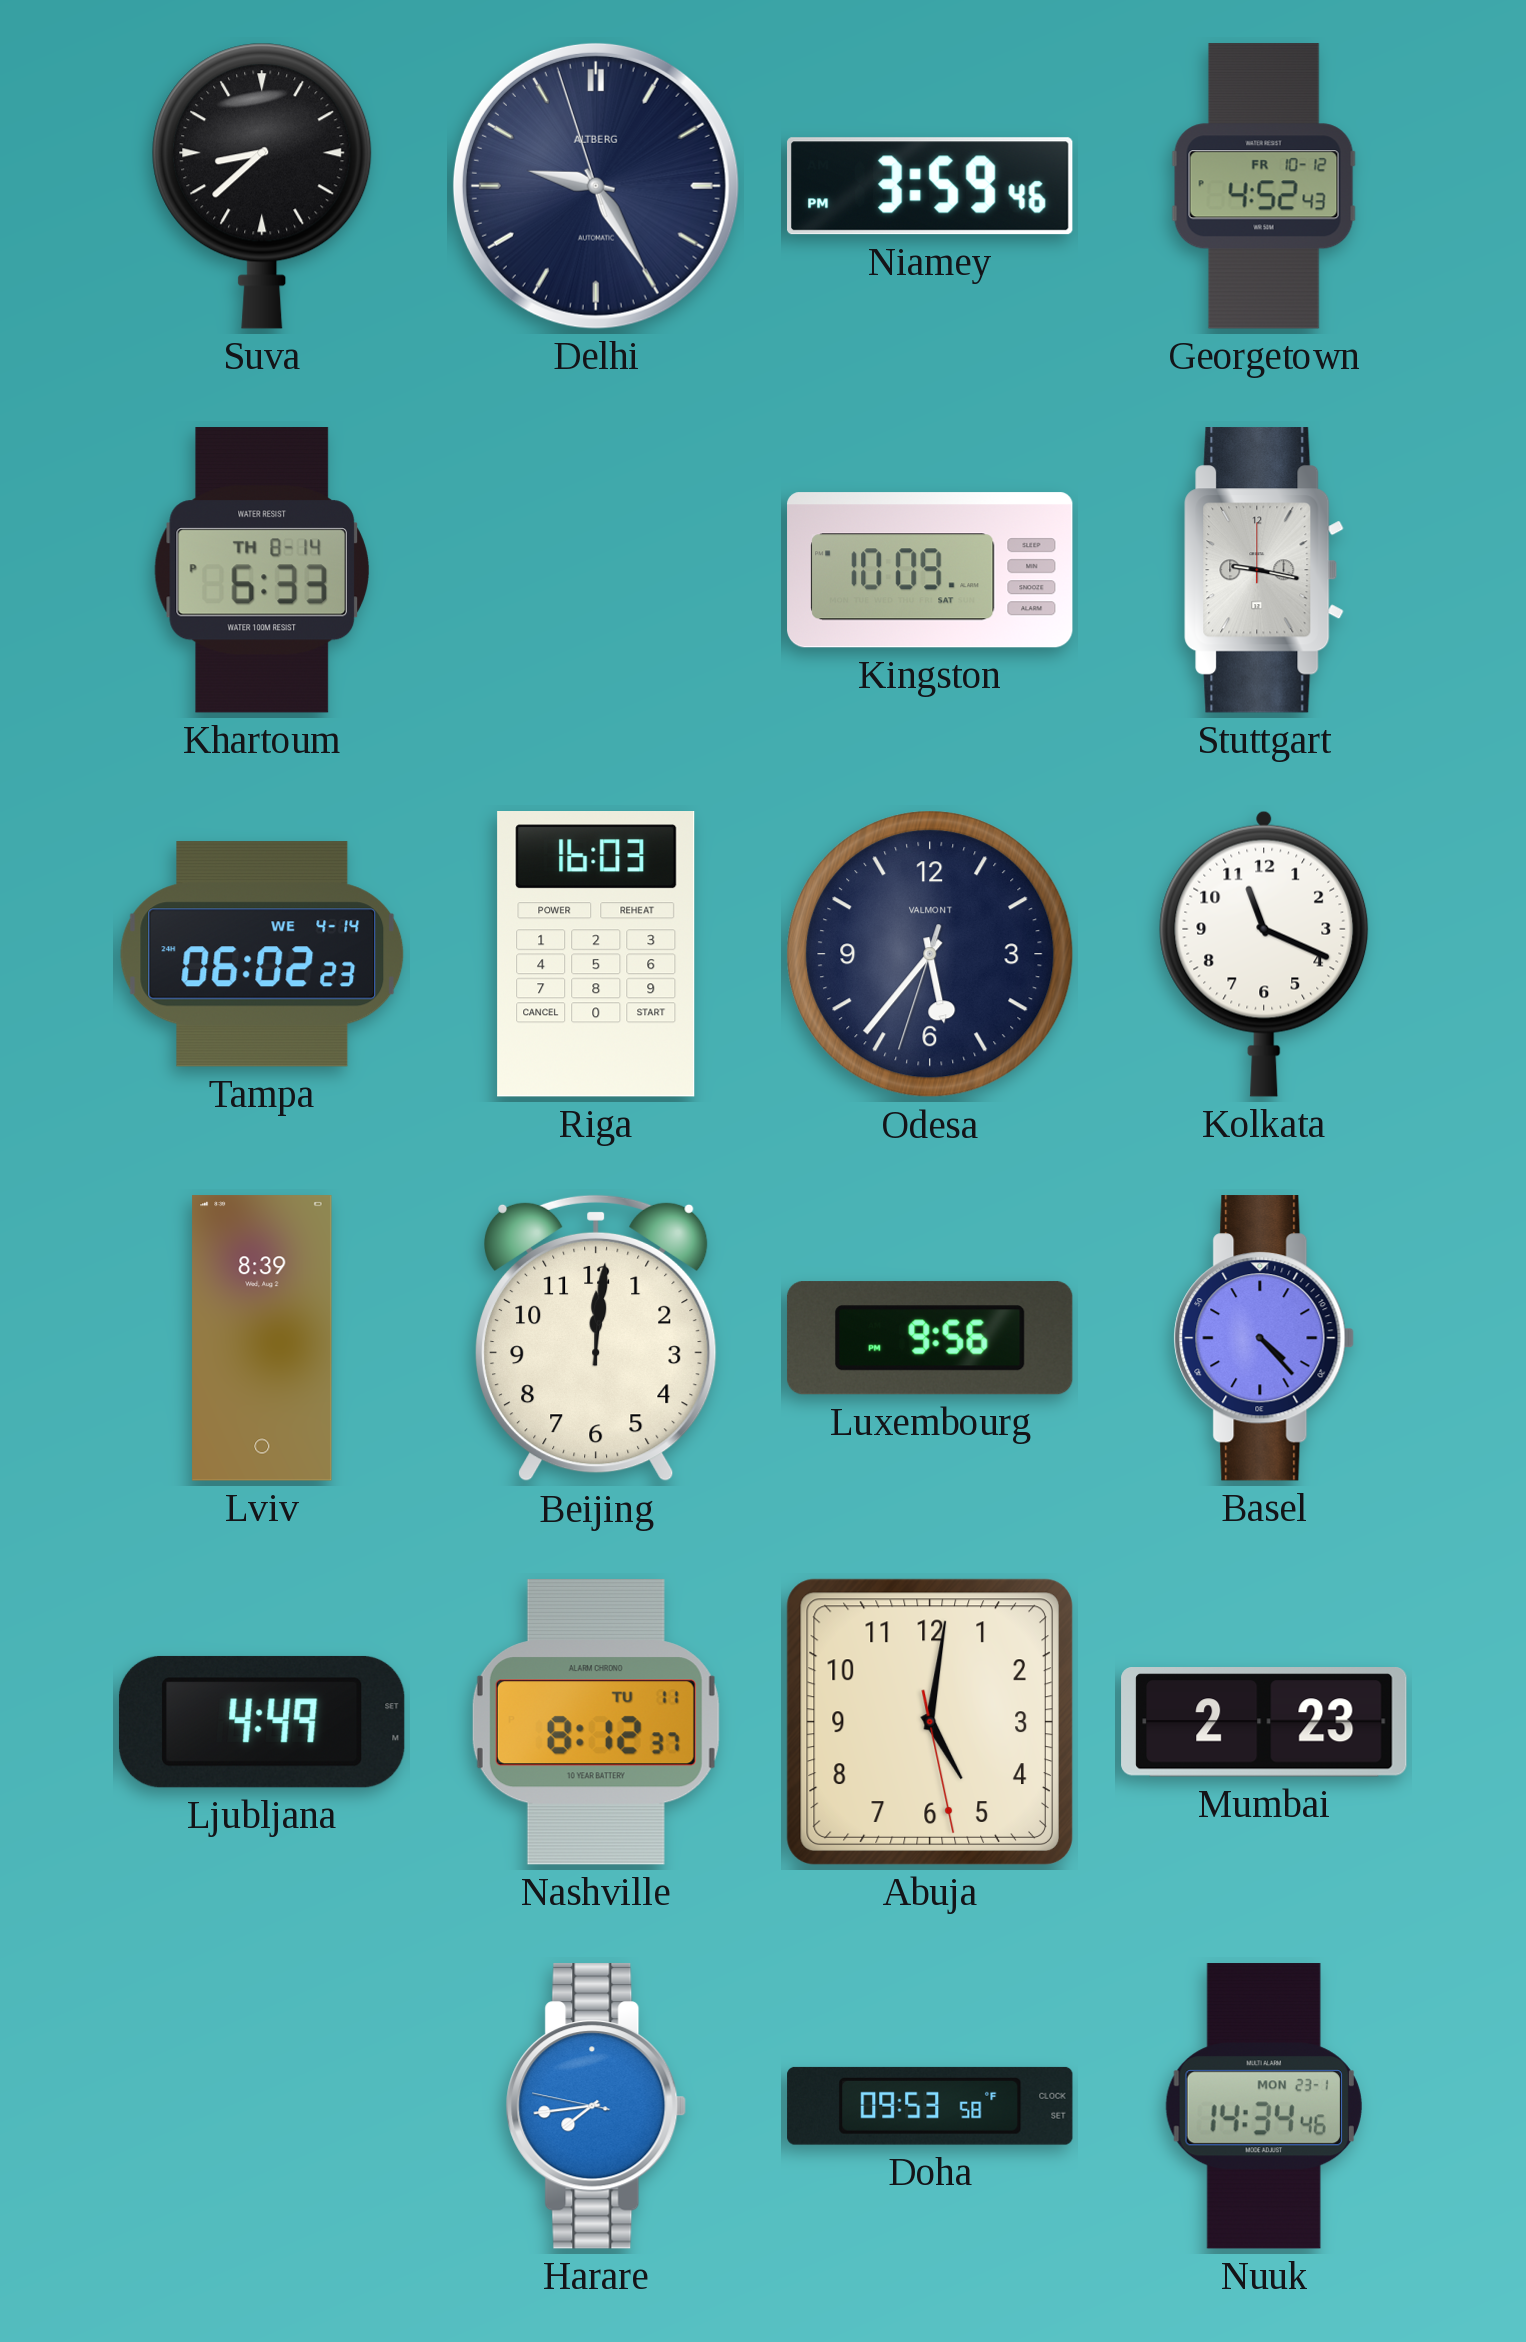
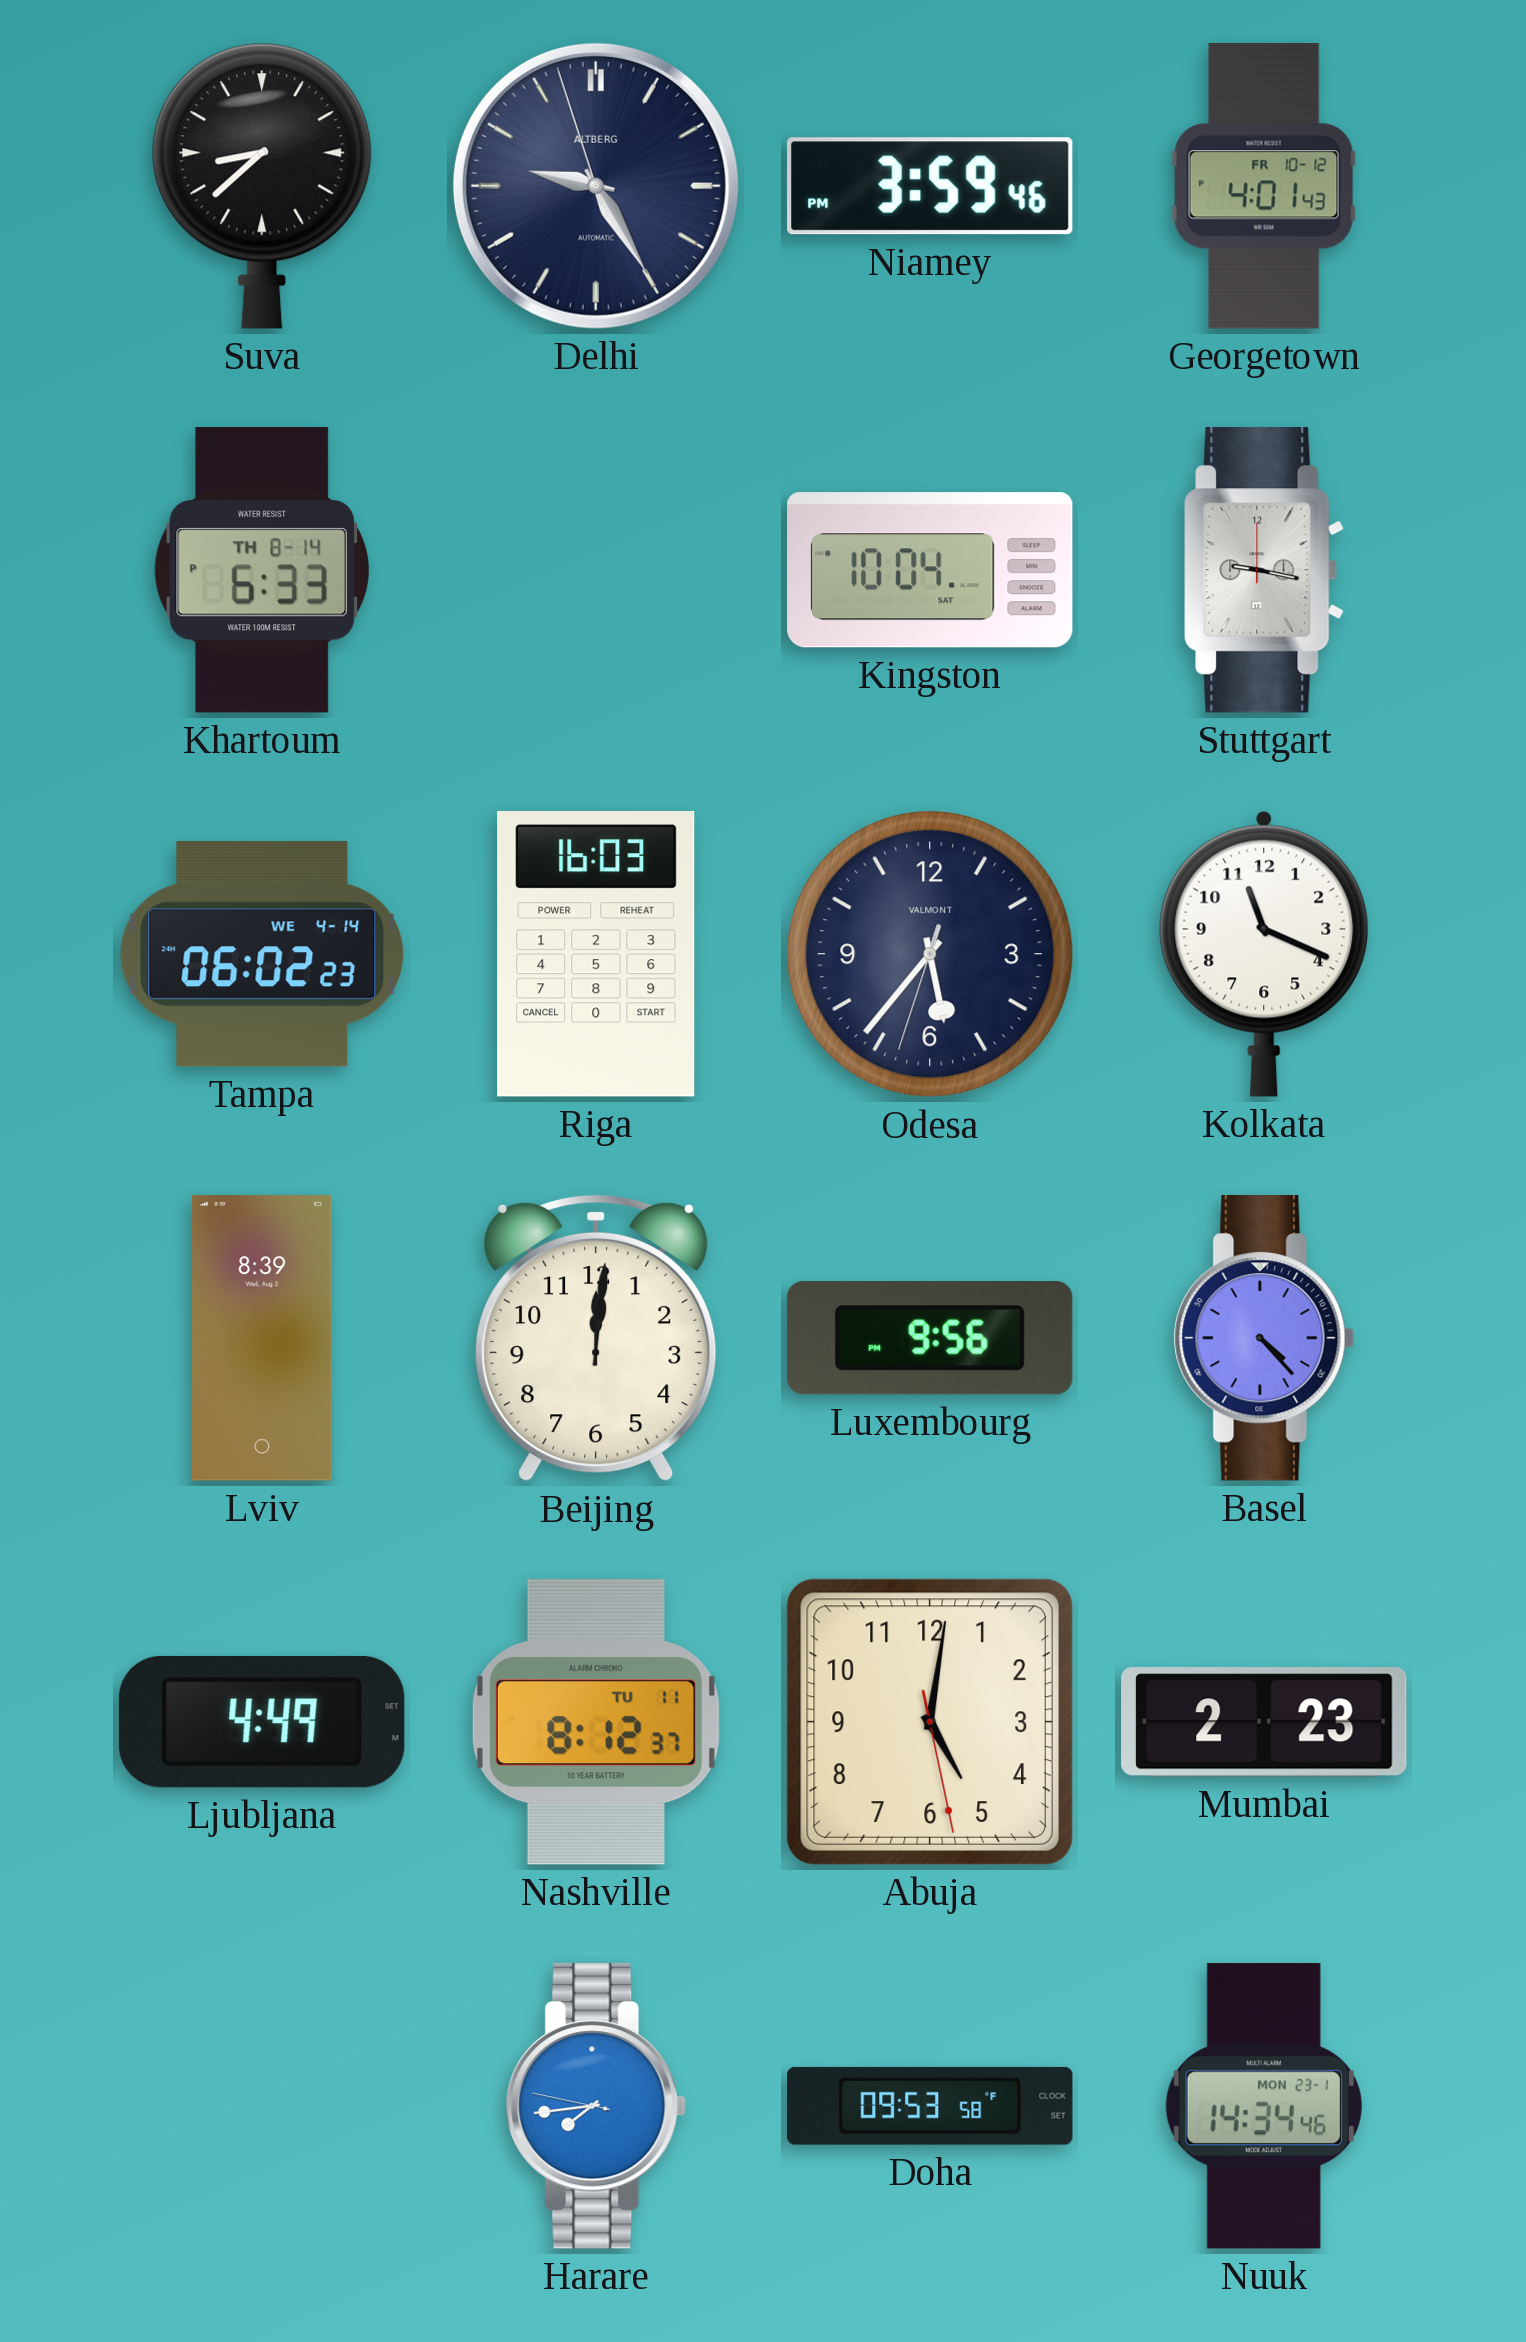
Georgetown: 4:52 -> 4:01
Kingston: 10:09 -> 10:04
